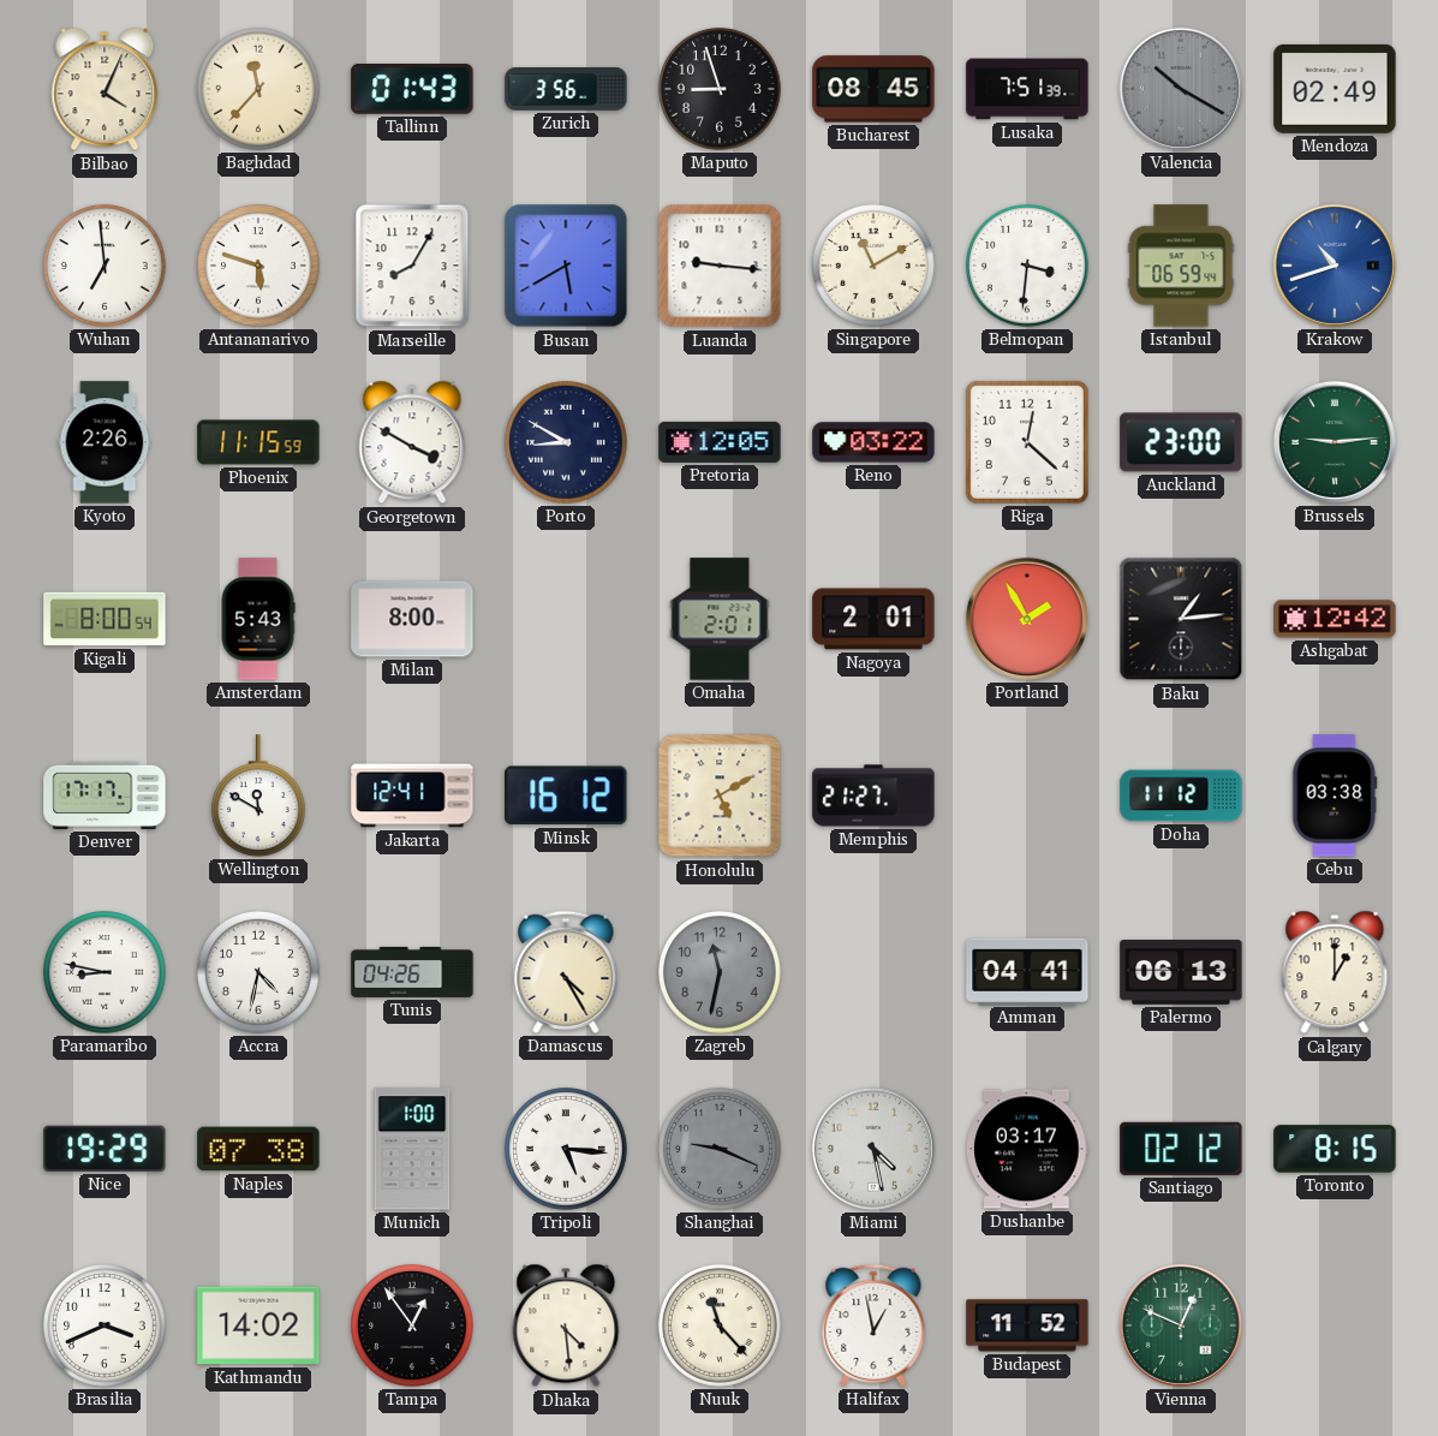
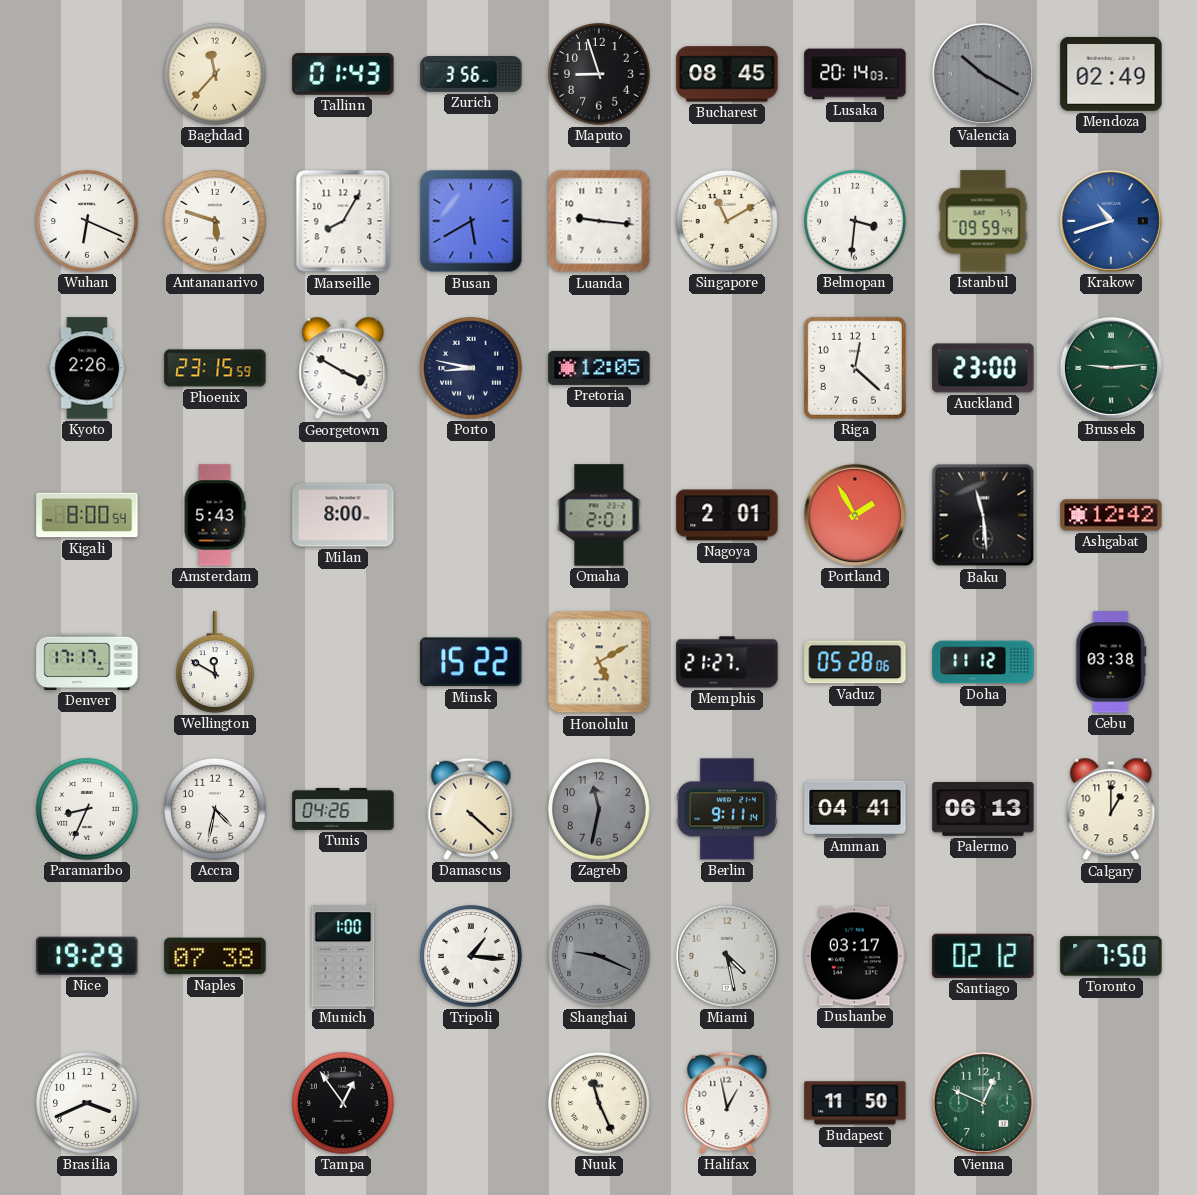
Bilbao: 4:04 -> none
Lusaka: 7:51 -> 20:14
Wuhan: 6:59 -> 6:19
Istanbul: 06:59 -> 09:59
Phoenix: 11:15 -> 23:15
Porto: 8:50 -> 8:47
Reno: 03:22 -> none
Baku: 1:14 -> 11:29
Jakarta: 12:41 -> none
Minsk: 16:12 -> 15:22
Vaduz: none -> 05:28
Paramaribo: 8:47 -> 8:34
Damascus: 4:25 -> 4:22
Berlin: none -> 9:11
Tripoli: 5:16 -> 1:16
Toronto: 8:15 -> 7:50
Kathmandu: 14:02 -> none
Dhaka: 4:29 -> none
Nuuk: 11:23 -> 11:26
Budapest: 11:52 -> 11:50
